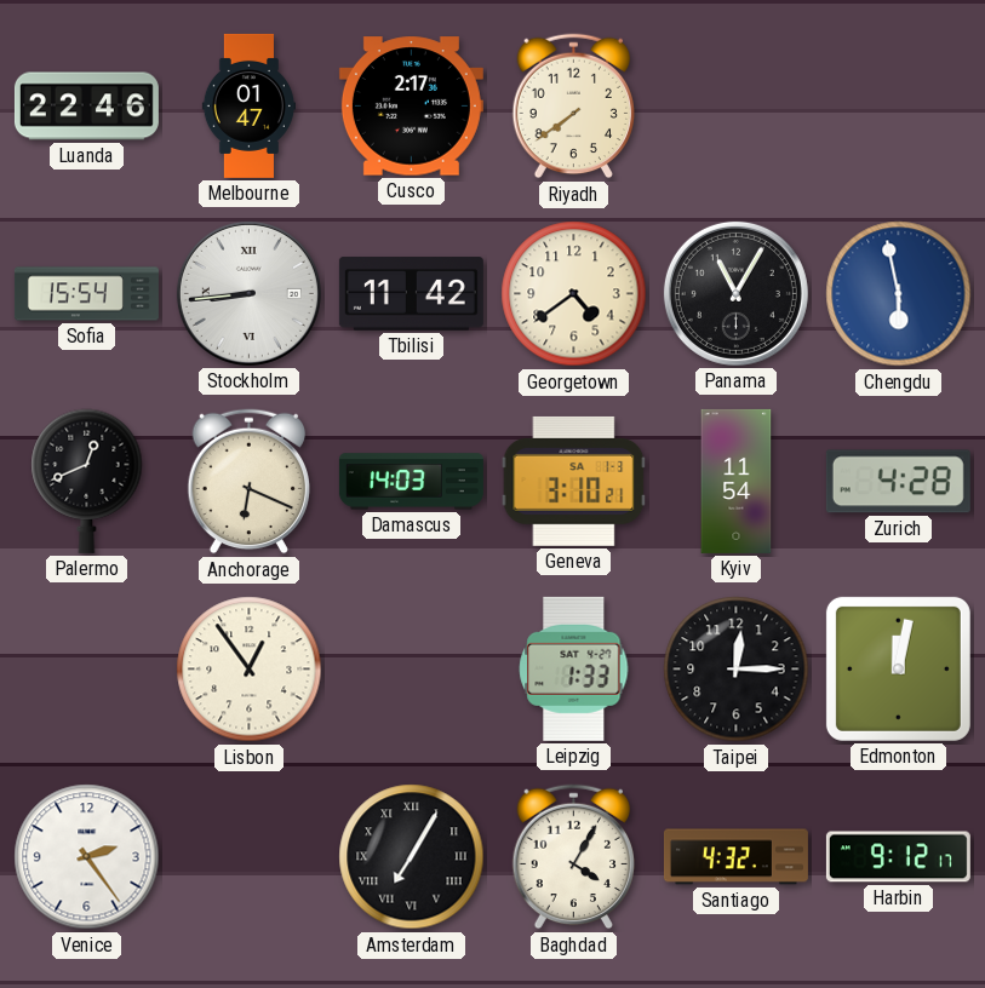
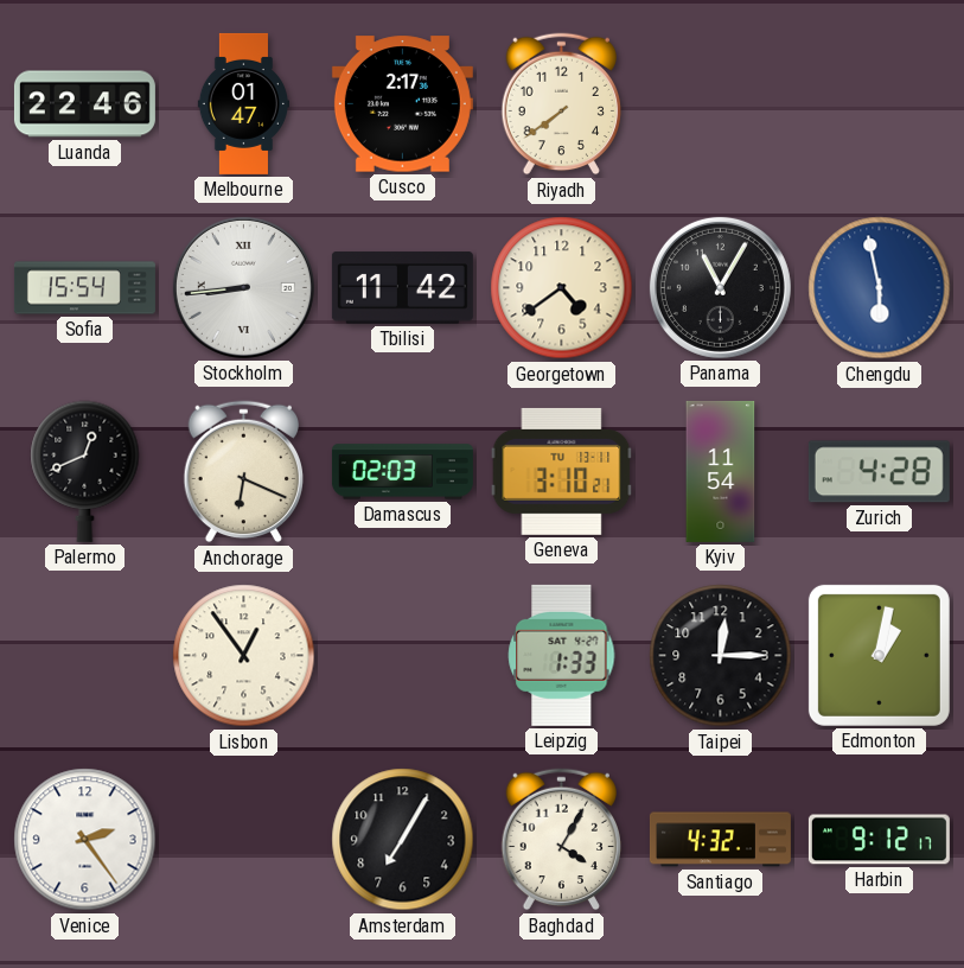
Damascus: 14:03 -> 02:03
Geneva date: SA 1-3 -> TU 13-11
Edmonton: 12:02 -> 1:02
Amsterdam numerals: Roman -> Arabic
